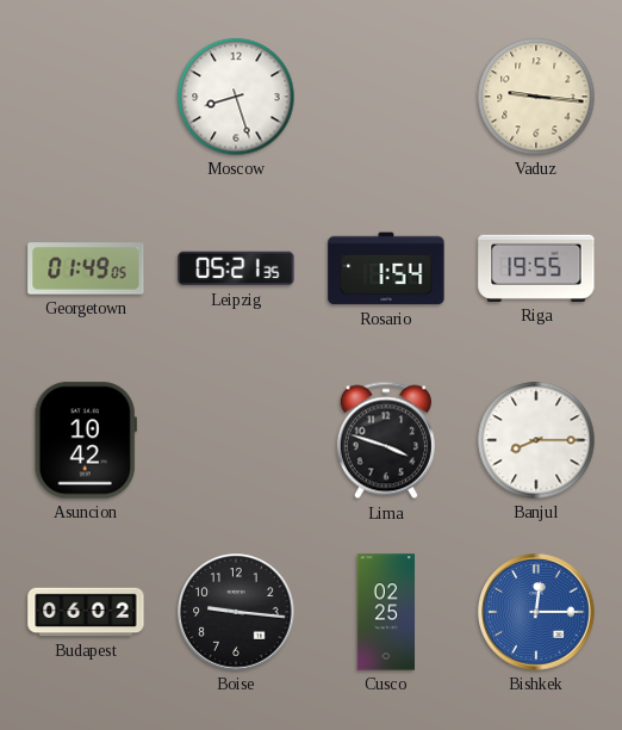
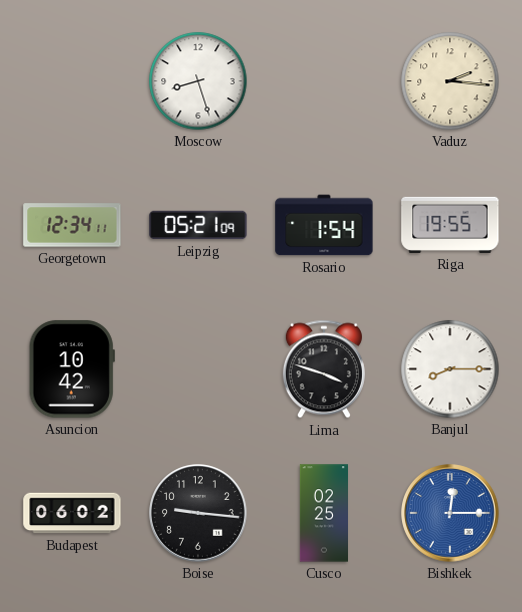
Vaduz: 9:16 -> 2:16
Georgetown: 01:49 -> 12:34
Leipzig: 05:21:35 -> 05:21:09
